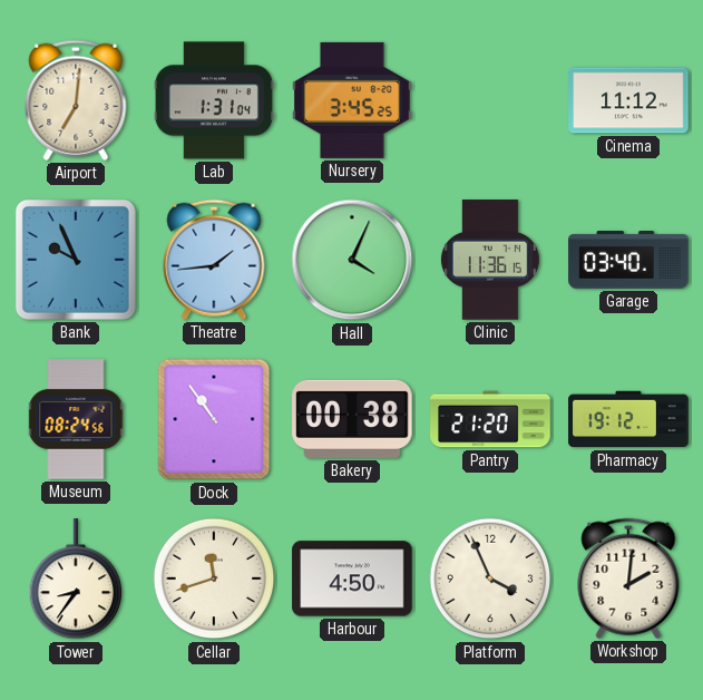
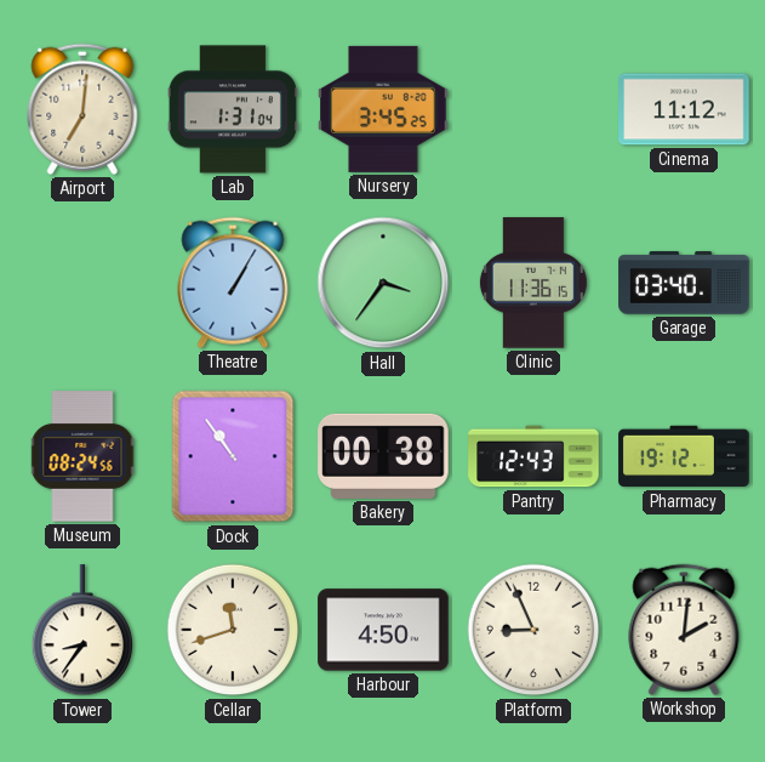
Bank: 9:56 -> none
Theatre: 1:44 -> 1:05
Hall: 4:04 -> 3:36
Pantry: 21:20 -> 12:43
Platform: 3:56 -> 8:56
